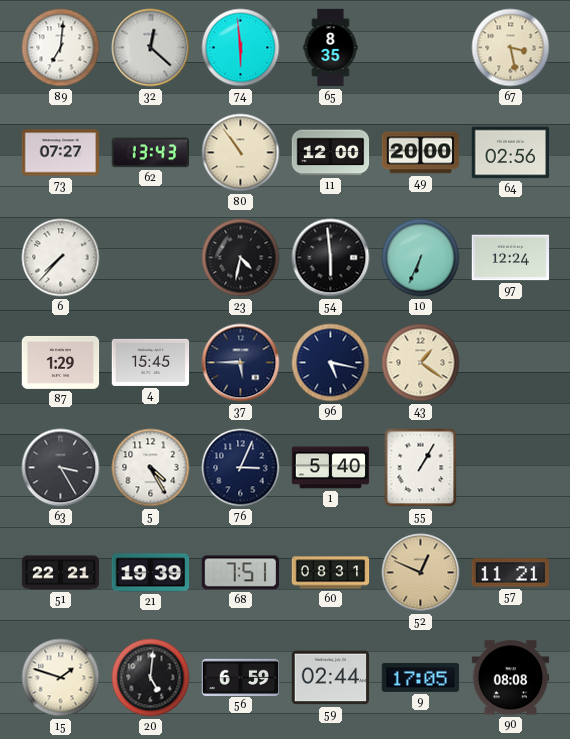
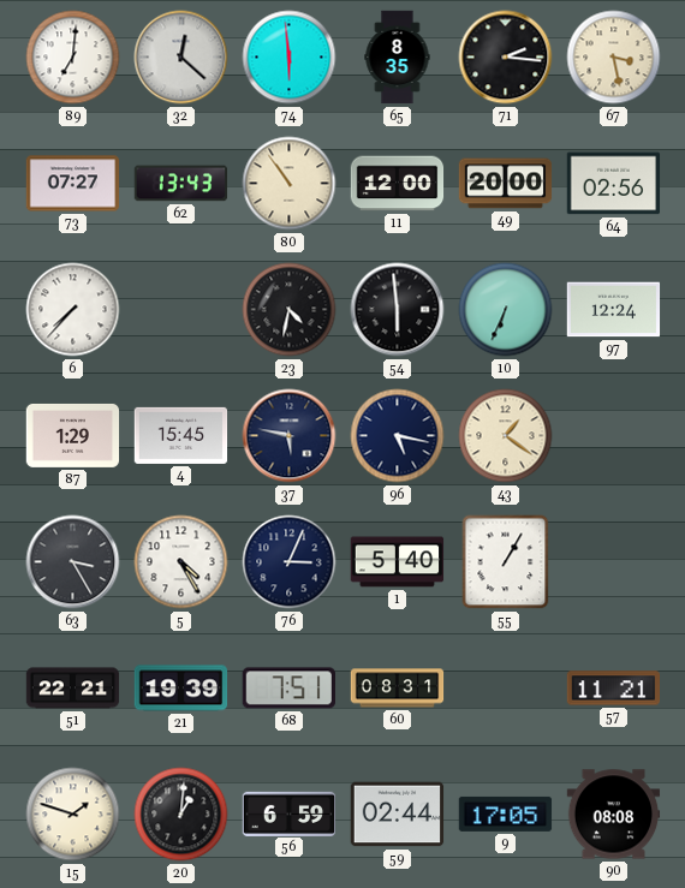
71: none -> 2:16
37: 5:45 -> 5:47
52: 12:49 -> none
20: 5:01 -> 1:01
